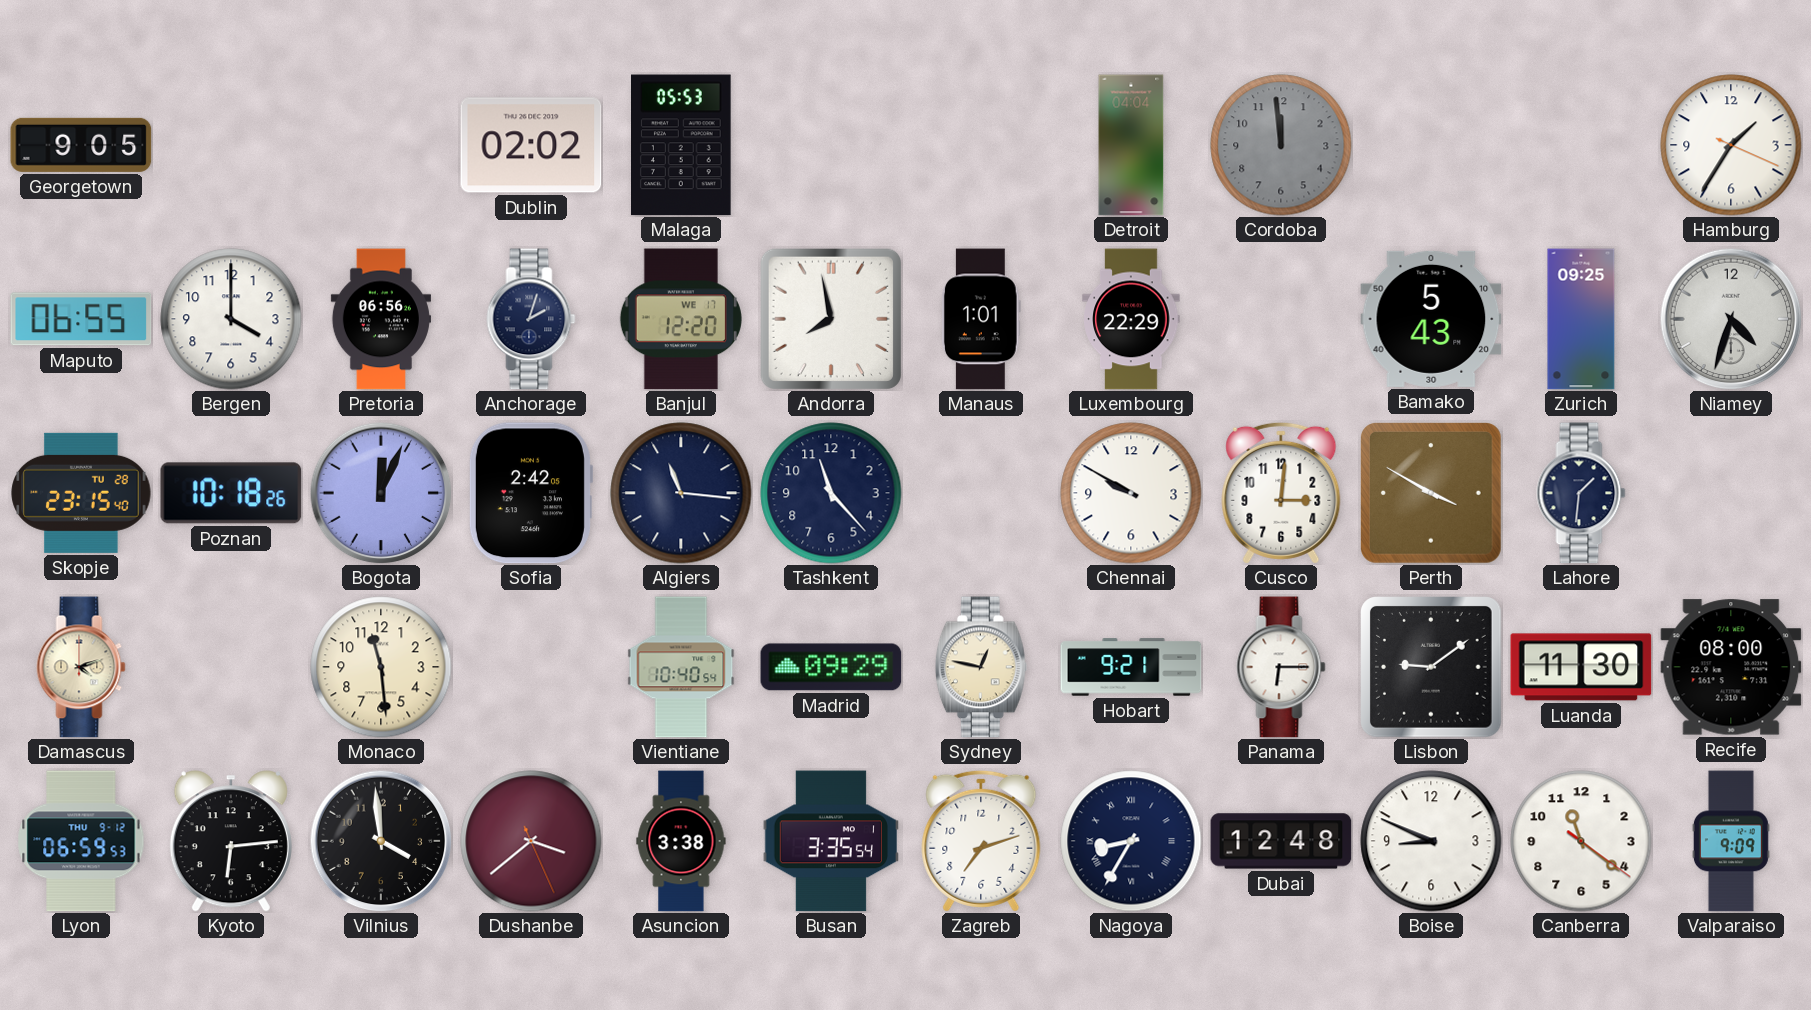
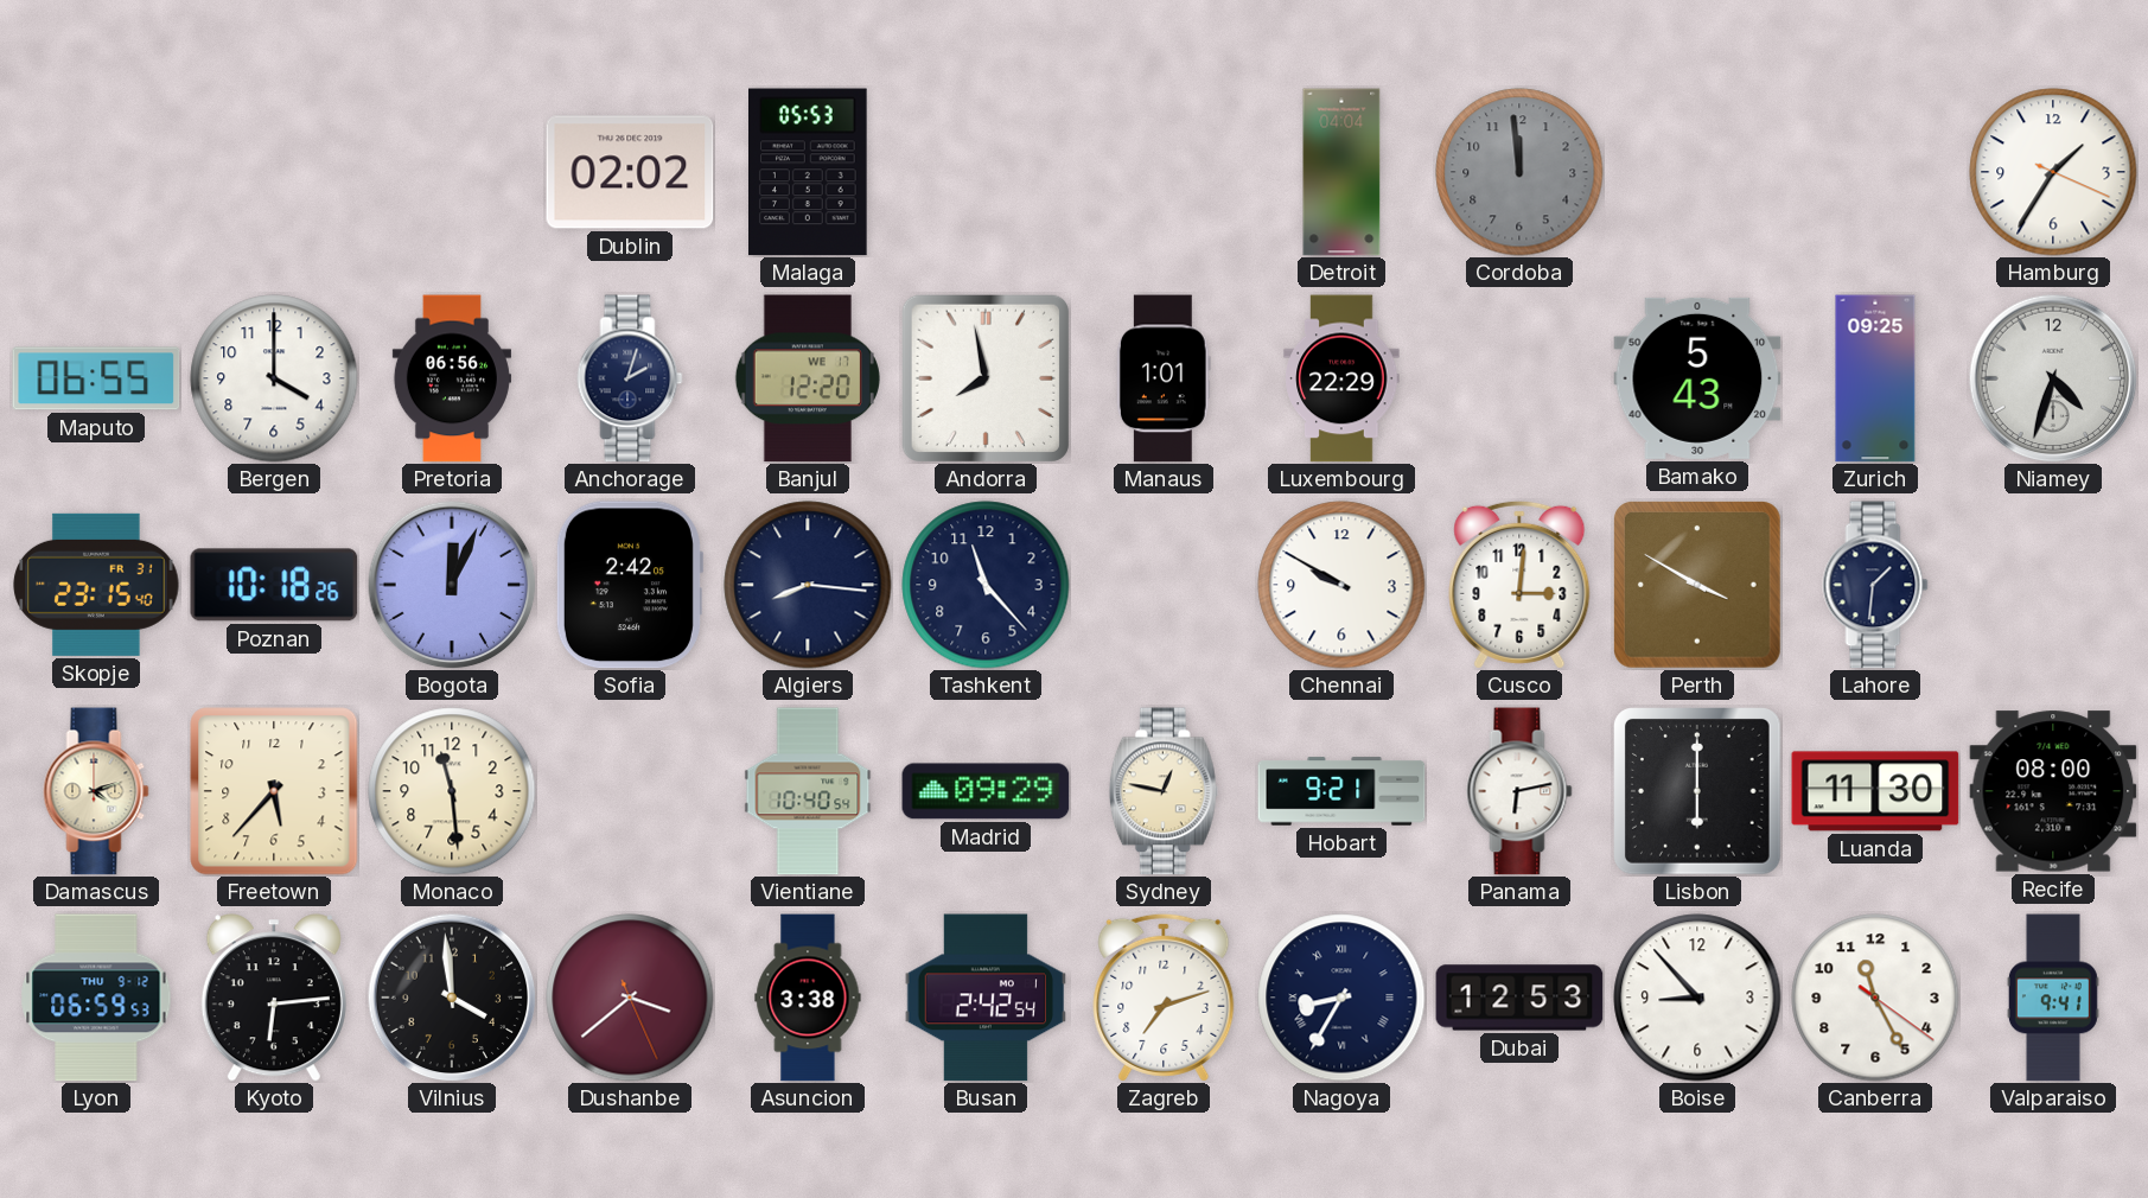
Georgetown: 9:05 -> none
Skopje date: TU 28 -> FR 31
Algiers: 11:16 -> 8:16
Freetown: none -> 5:37
Panama: 6:15 -> 6:13
Lisbon: 9:09 -> 6:00
Busan: 3:35 -> 2:42
Dubai: 12:48 -> 12:53
Boise: 8:49 -> 8:53
Canberra: 11:21 -> 11:25
Valparaiso: 9:09 -> 9:41
